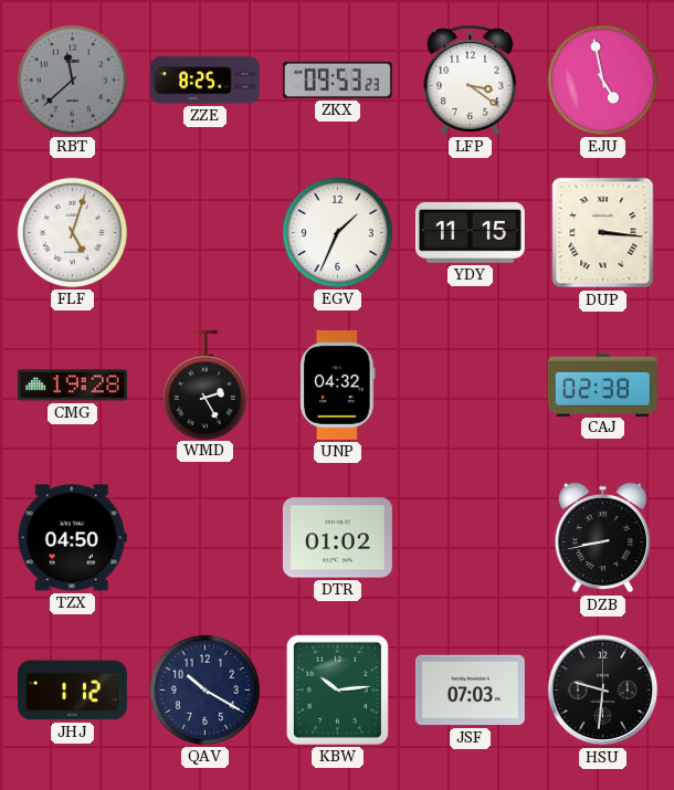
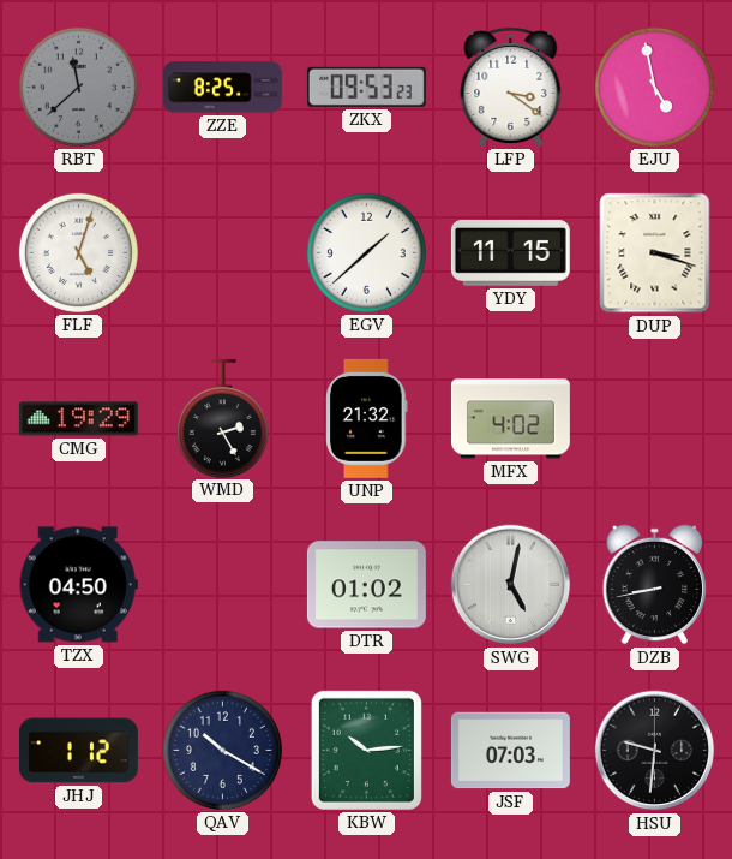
EGV: 1:34 -> 1:38
DUP: 3:16 -> 3:18
CMG: 19:28 -> 19:29
UNP: 04:32 -> 21:32
MFX: none -> 4:02
CAJ: 02:38 -> none
SWG: none -> 5:02
